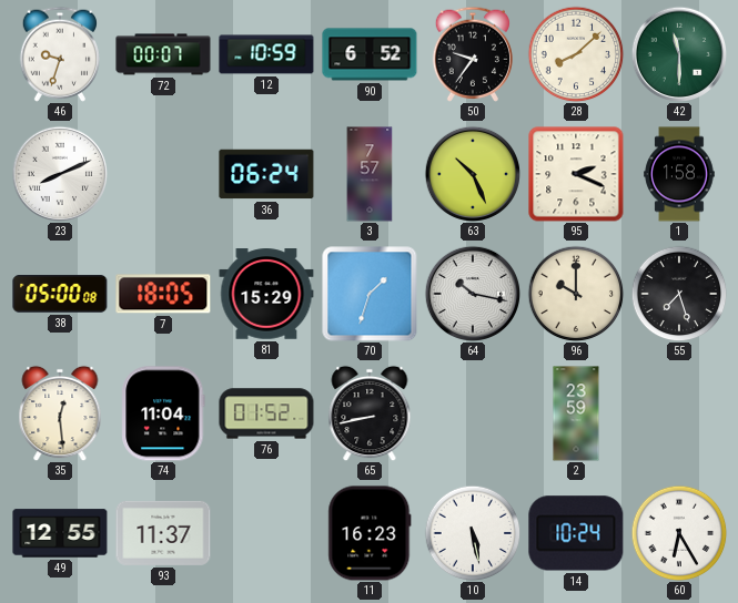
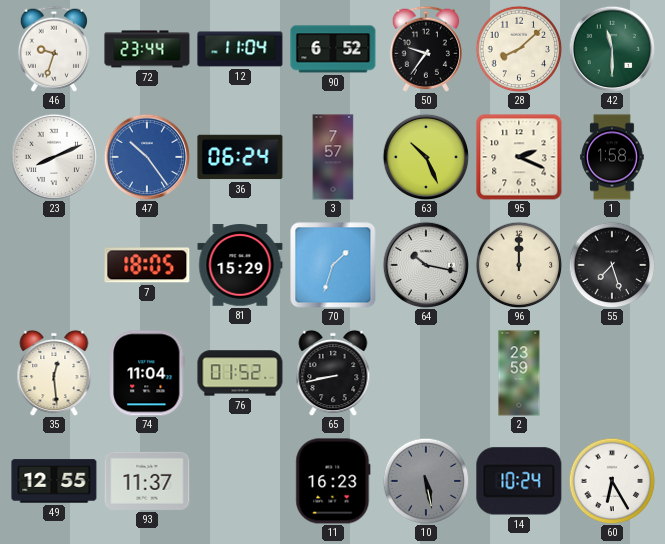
72: 00:07 -> 23:44
12: 10:59 -> 11:04
47: none -> 10:24
38: 05:00 -> none
96: 10:00 -> 12:00
10 dial: white -> grey
